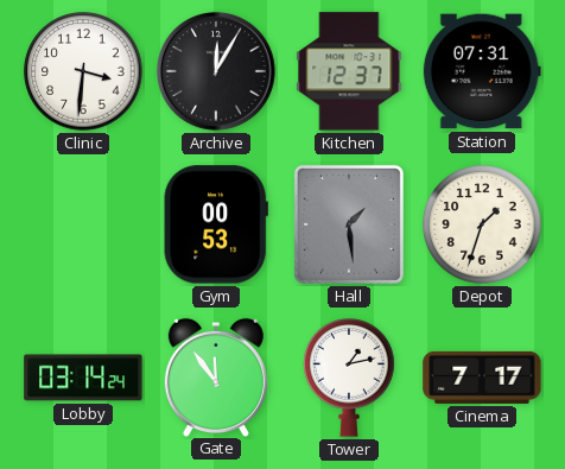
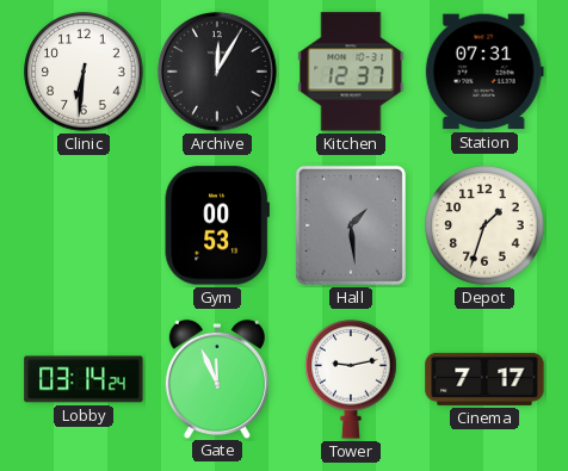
Clinic: 3:31 -> 6:31
Gate: 11:54 -> 11:56
Tower: 1:13 -> 9:13
